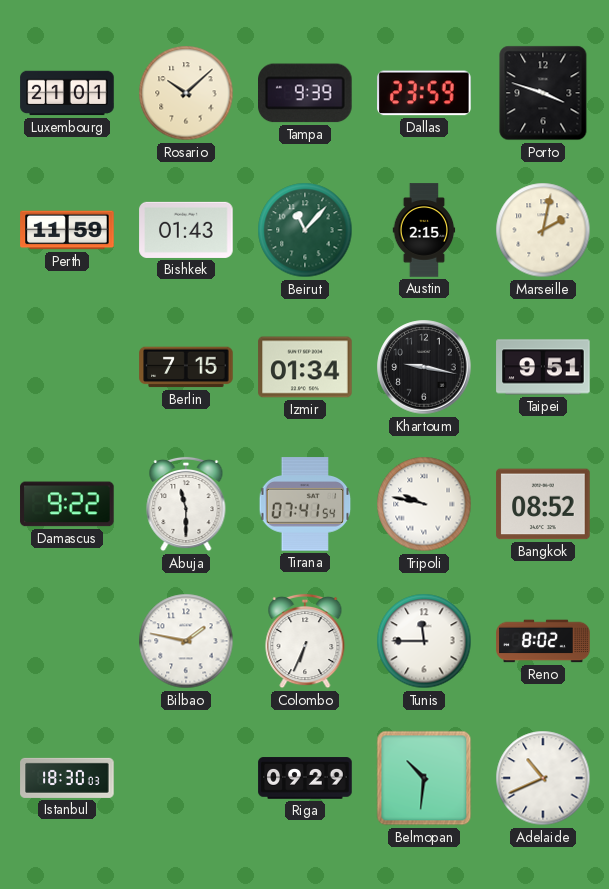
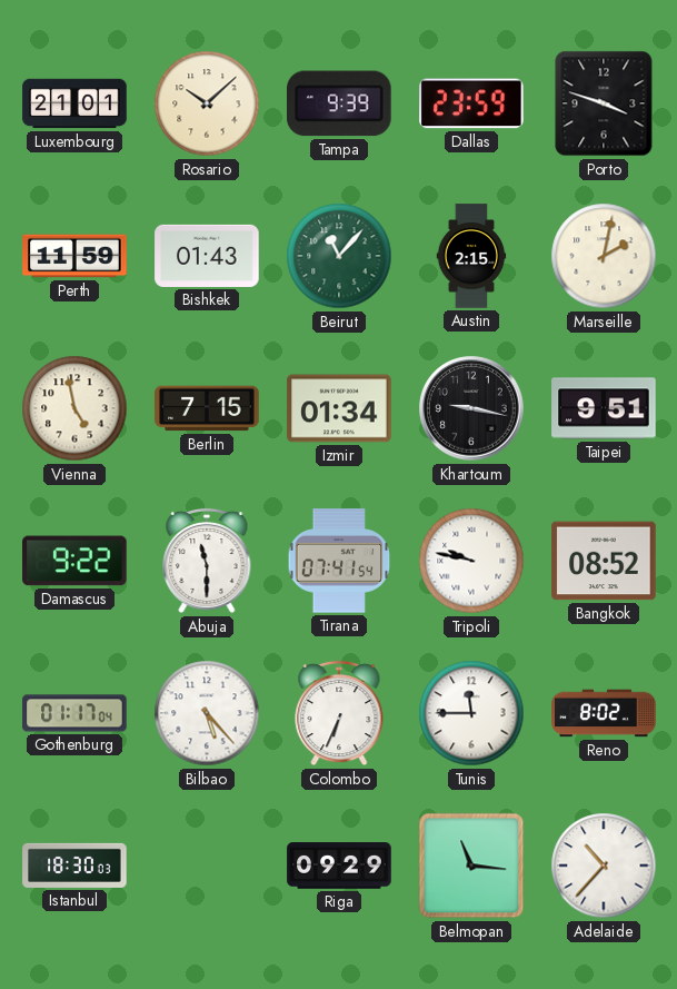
Vienna: none -> 4:58
Gothenburg: none -> 01:17
Bilbao: 1:47 -> 5:23
Belmopan: 10:31 -> 11:16
Adelaide: 10:41 -> 10:37
